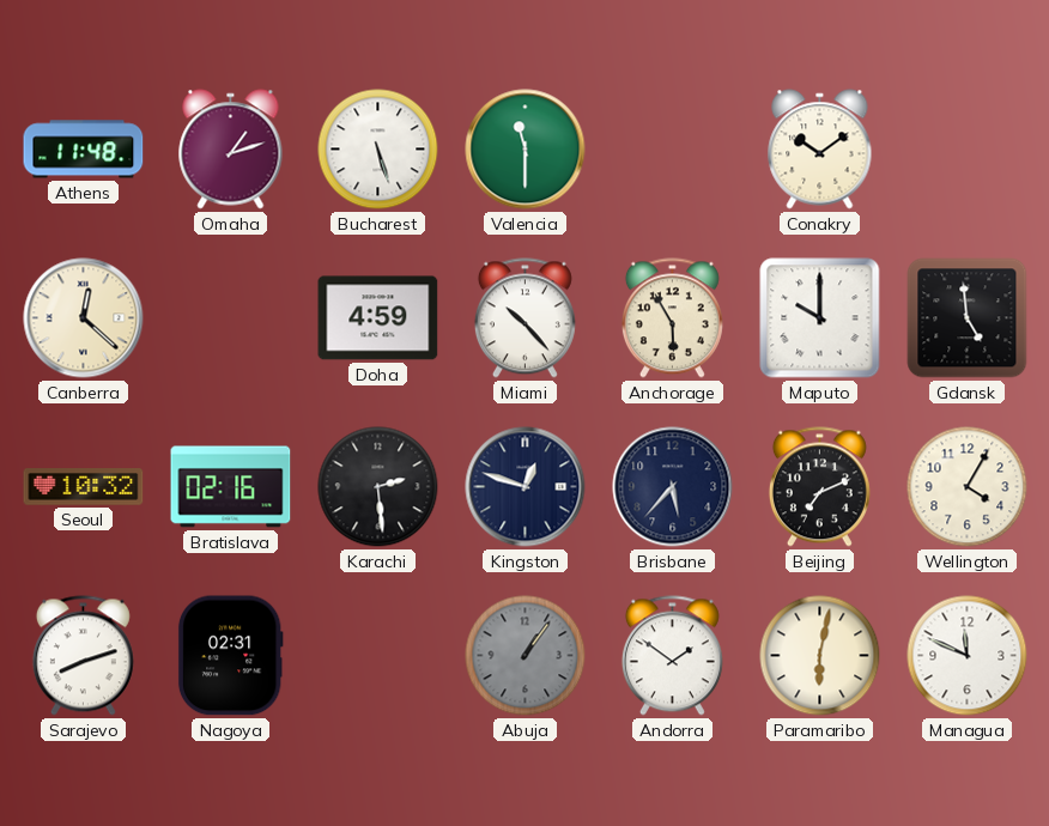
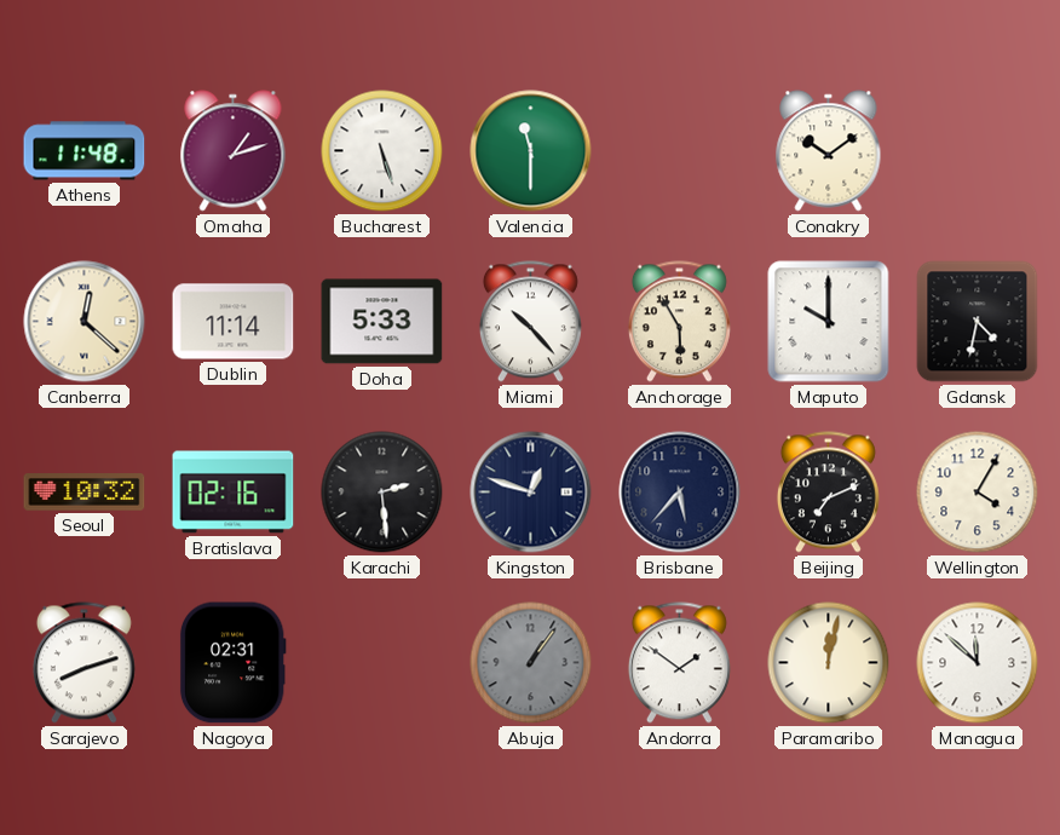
Dublin: none -> 11:14
Doha: 4:59 -> 5:33
Gdansk: 4:59 -> 4:32
Paramaribo: 6:02 -> 12:02
Managua: 11:49 -> 11:52
